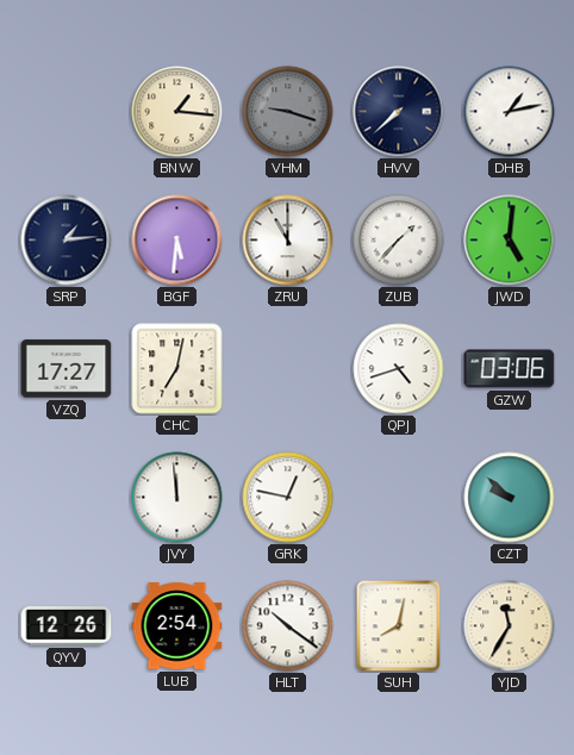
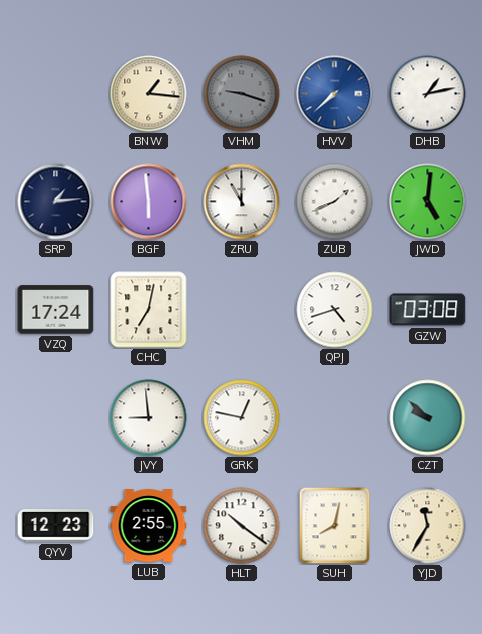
HVV dial: navy -> blue
BGF: 5:31 -> 5:59
ZUB: 1:37 -> 1:41
VZQ: 17:27 -> 17:24
GZW: 03:06 -> 03:08
JVY: 11:59 -> 8:59
QYV: 12:26 -> 12:23
LUB: 2:54 -> 2:55
